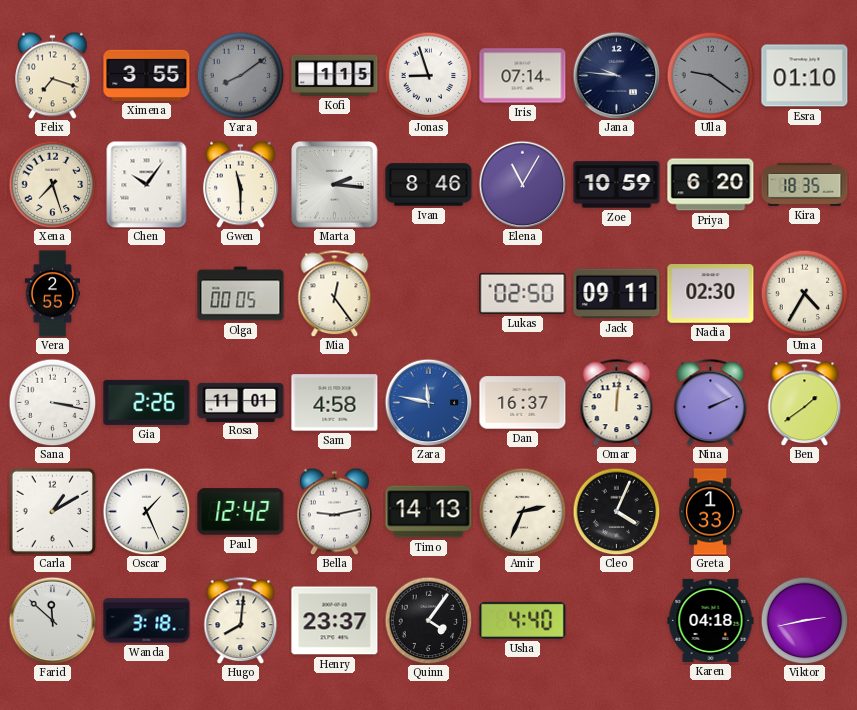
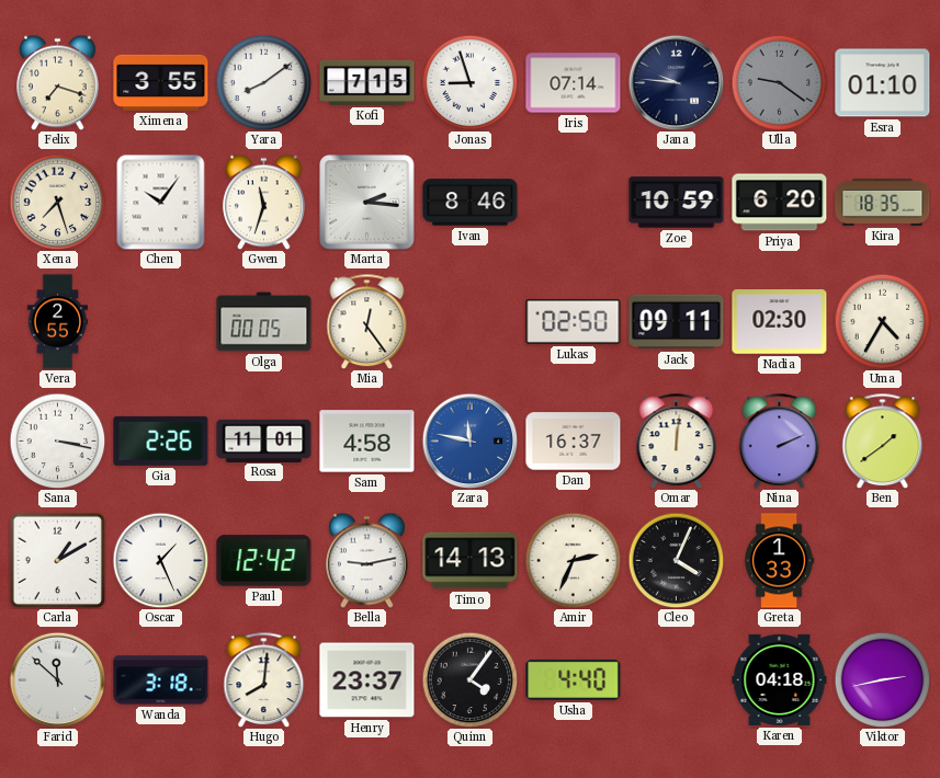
Yara dial: grey -> white
Kofi: 1:15 -> 7:15
Gwen: 11:30 -> 11:33
Elena: 11:05 -> none
